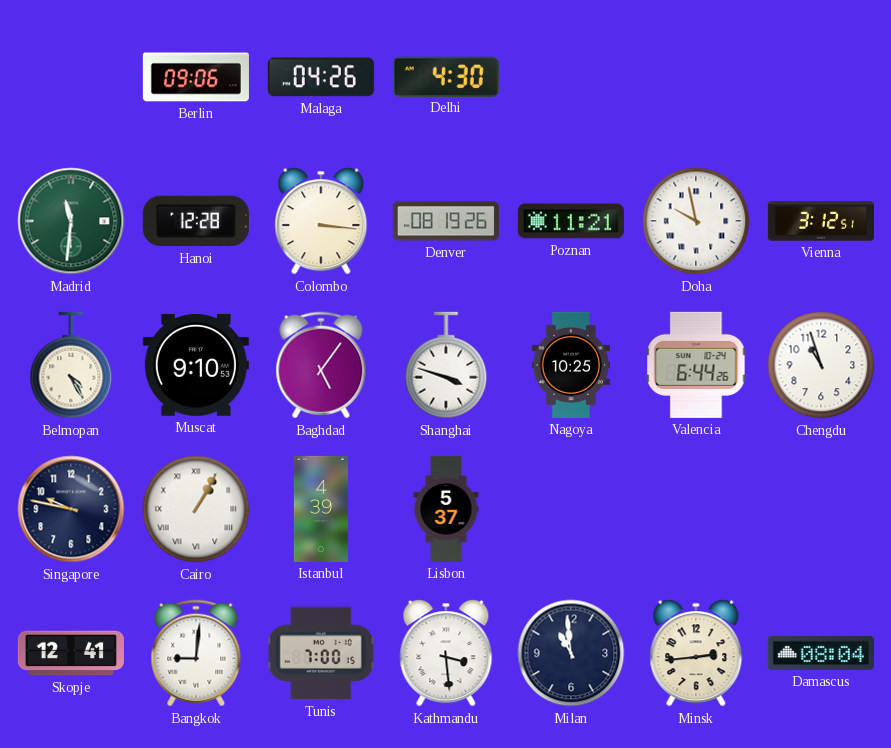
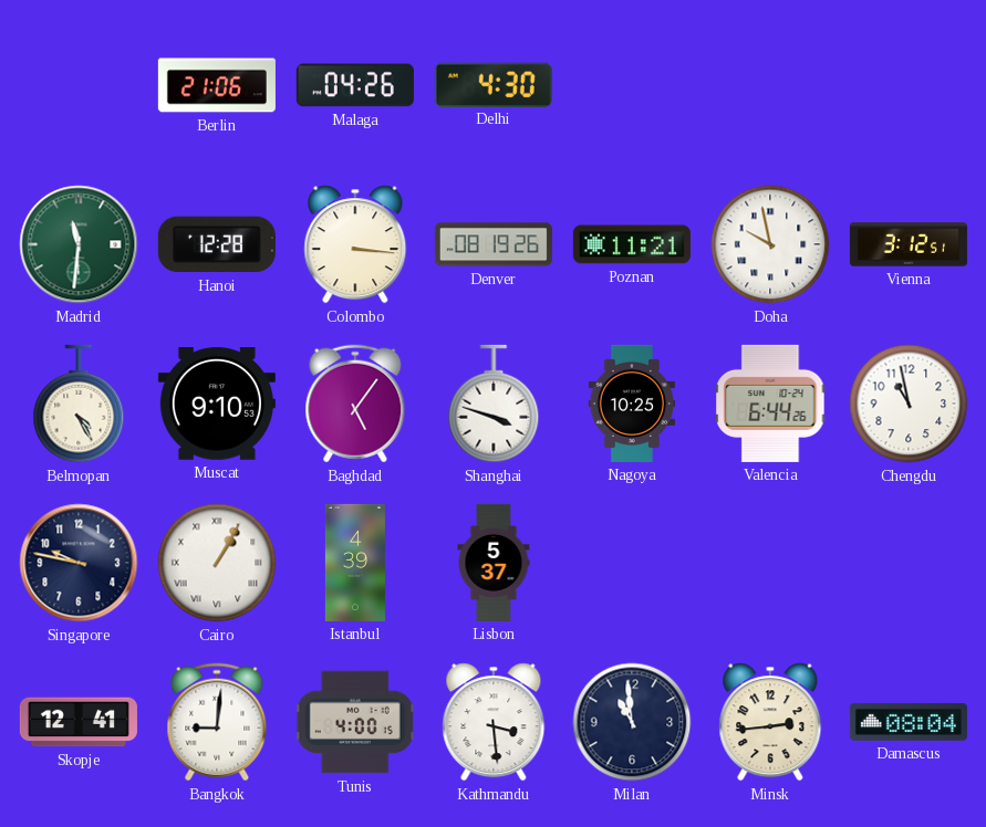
Berlin: 09:06 -> 21:06
Chengdu: 10:57 -> 10:58
Tunis: 7:00 -> 4:00
